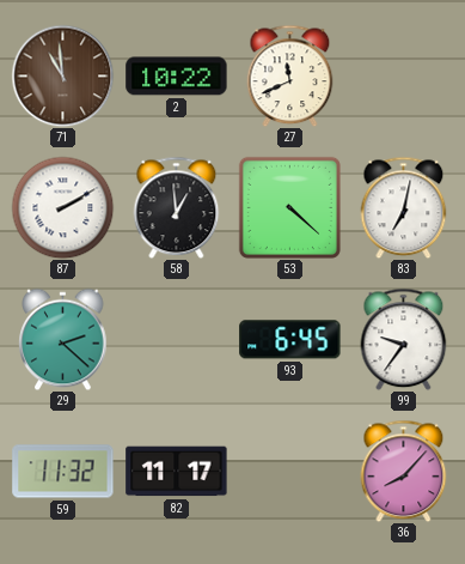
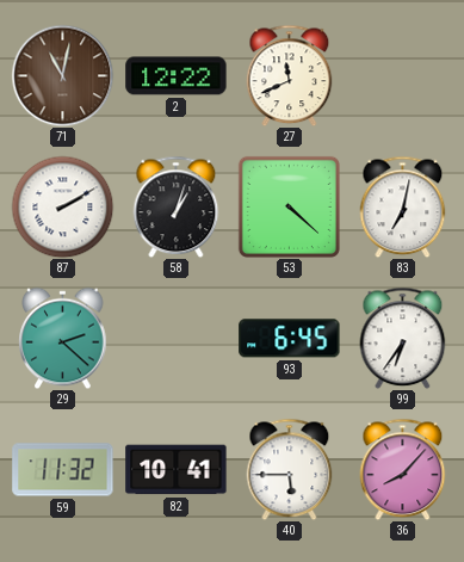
71: 10:59 -> 11:02
2: 10:22 -> 12:22
58: 12:59 -> 1:03
99: 9:36 -> 6:36
82: 11:17 -> 10:41
40: none -> 5:45
